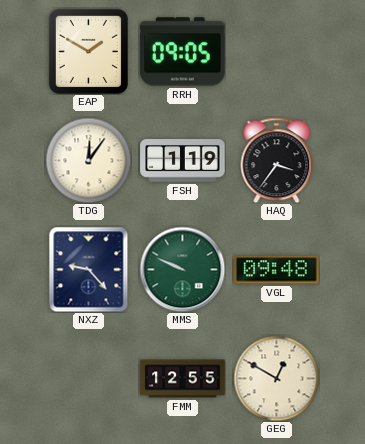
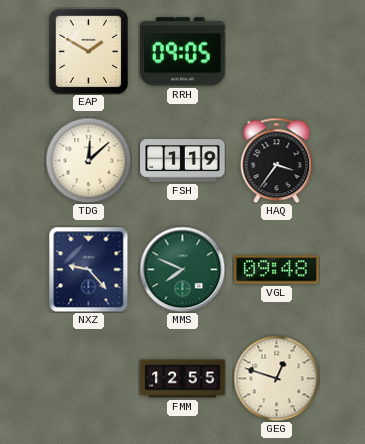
TDG: 12:06 -> 12:08
MMS: 9:49 -> 7:49
GEG: 12:50 -> 12:48
